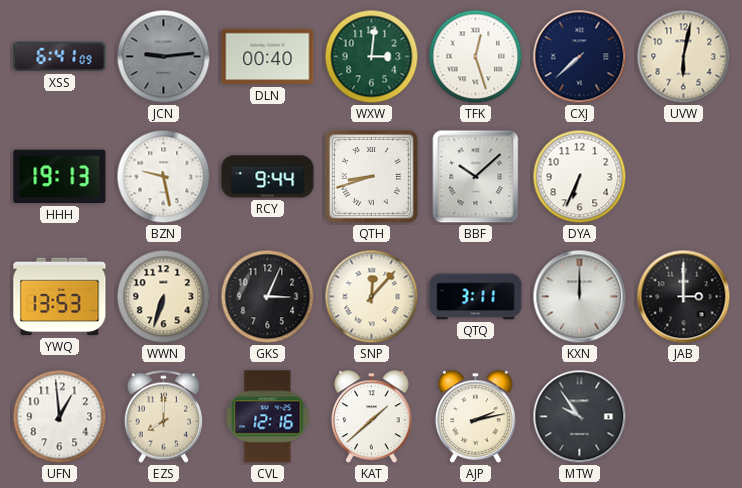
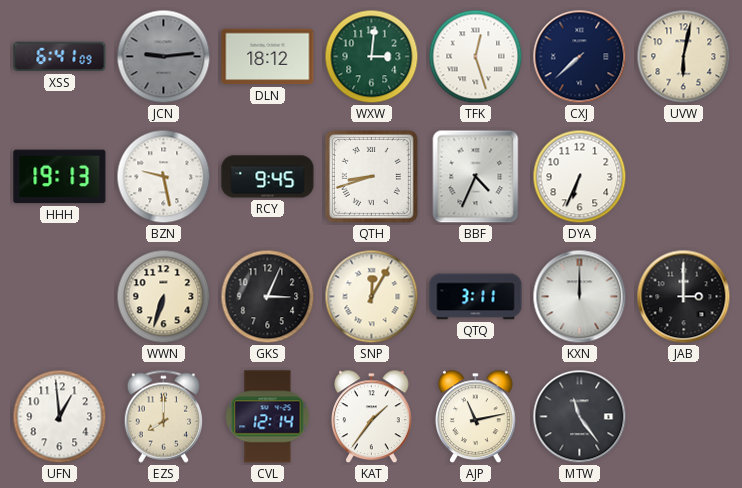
DLN: 00:40 -> 18:12
RCY: 9:44 -> 9:45
BBF: 10:08 -> 4:34
YWQ: 13:53 -> none
SNP: 12:07 -> 12:05
CVL: 12:16 -> 12:14
KAT: 1:38 -> 1:36
AJP: 2:13 -> 11:13
MTW: 9:54 -> 11:24
